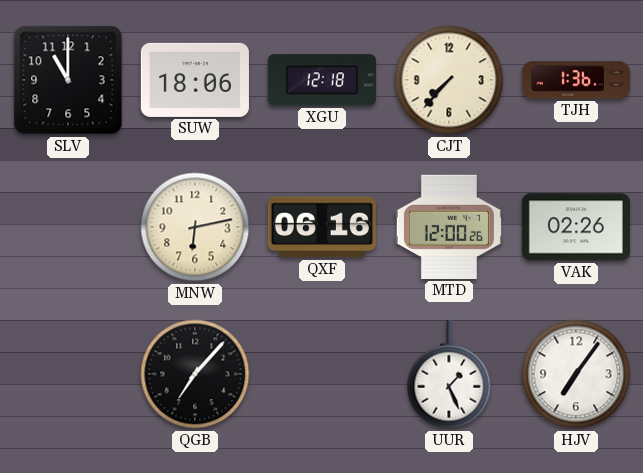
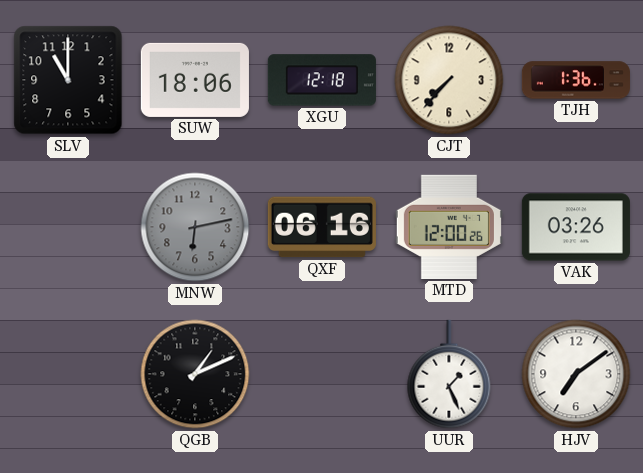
MNW dial: cream -> grey
VAK: 02:26 -> 03:26
QGB: 7:07 -> 1:11
HJV: 7:06 -> 7:09
